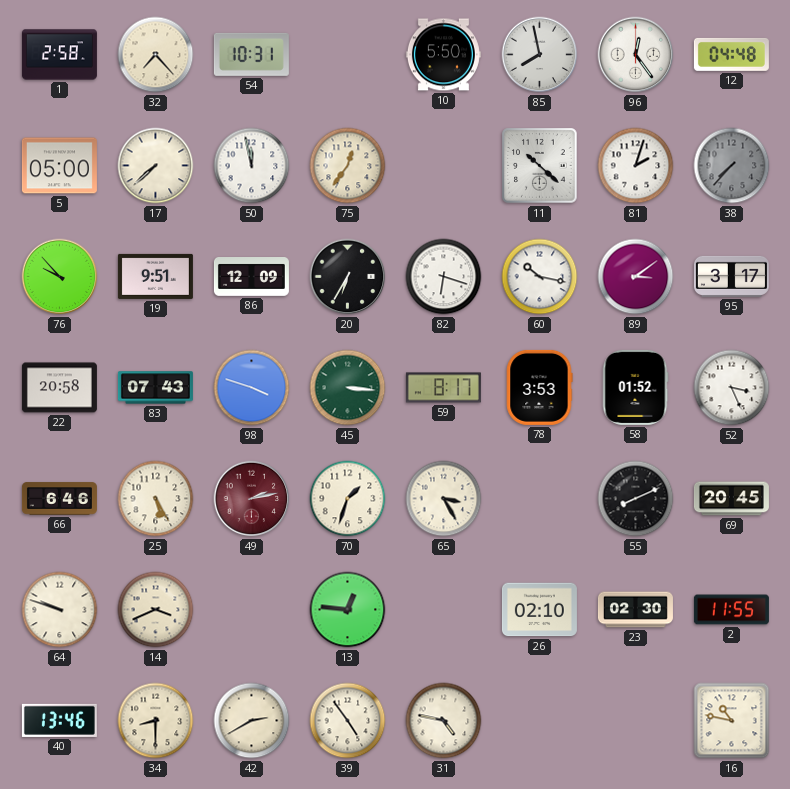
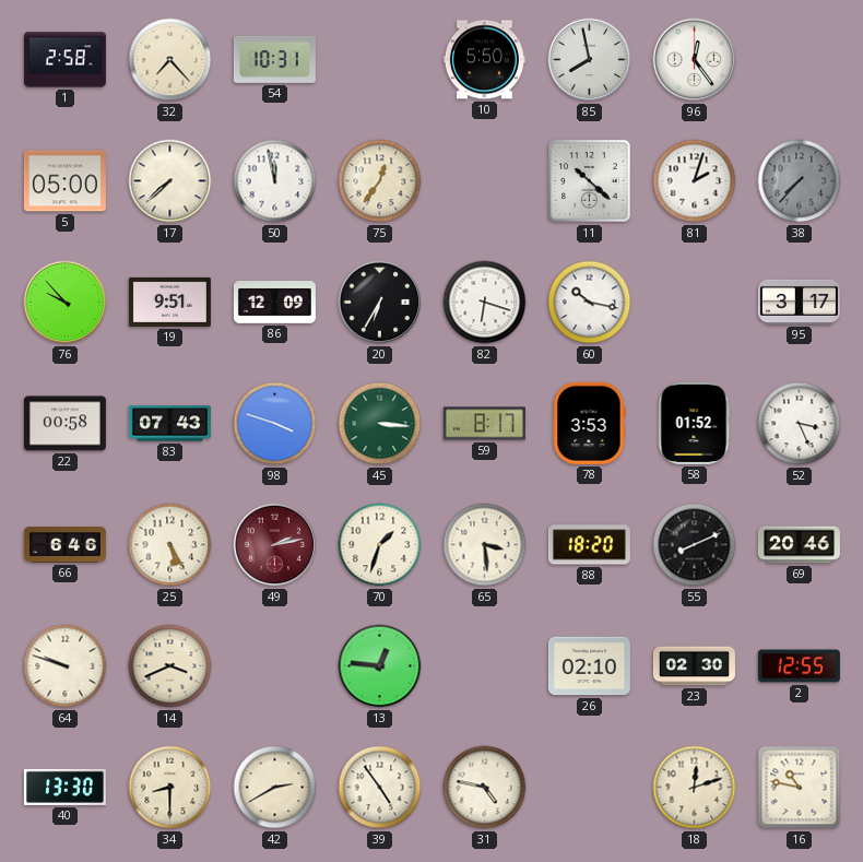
12: 04:48 -> none
89: 3:09 -> none
22: 20:58 -> 00:58
65: 3:25 -> 3:29
88: none -> 18:20
69: 20:45 -> 20:46
2: 11:55 -> 12:55
40: 13:46 -> 13:30
18: none -> 12:12
